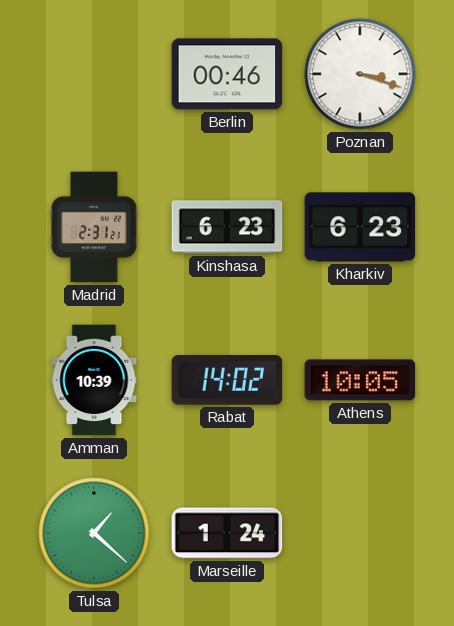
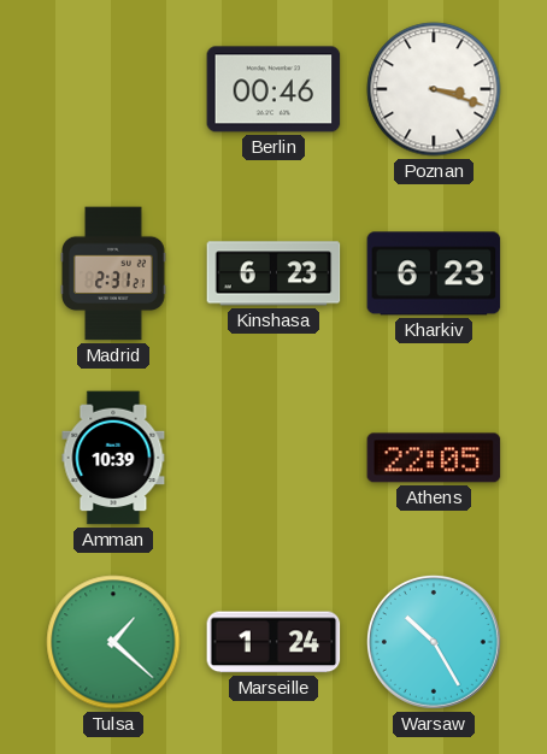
Rabat: 14:02 -> none
Athens: 10:05 -> 22:05
Warsaw: none -> 10:25
